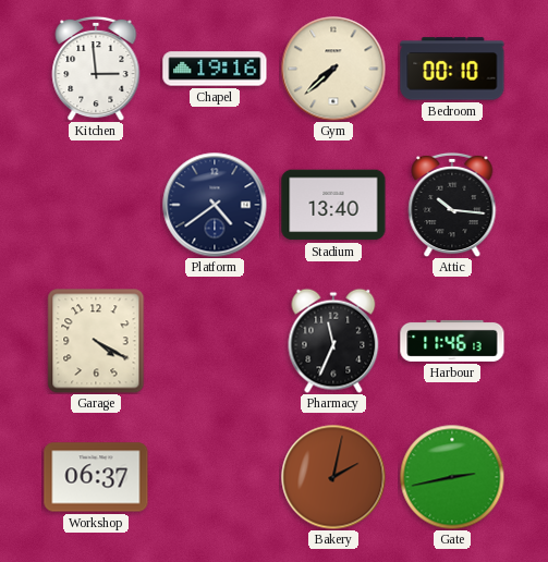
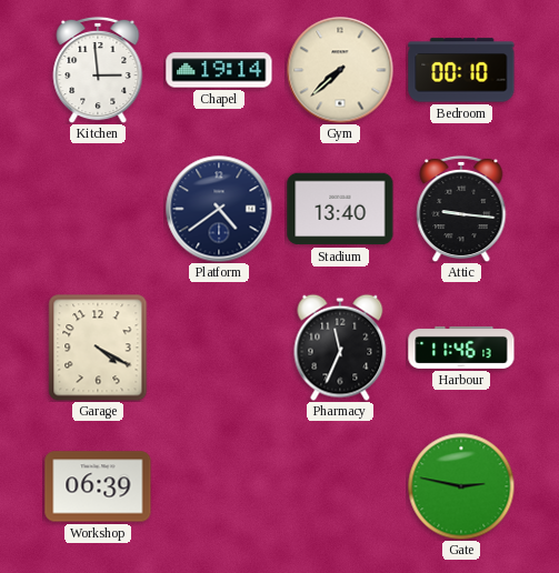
Chapel: 19:16 -> 19:14
Attic: 10:16 -> 9:16
Workshop: 06:37 -> 06:39
Bakery: 2:02 -> none
Gate: 2:43 -> 2:47
